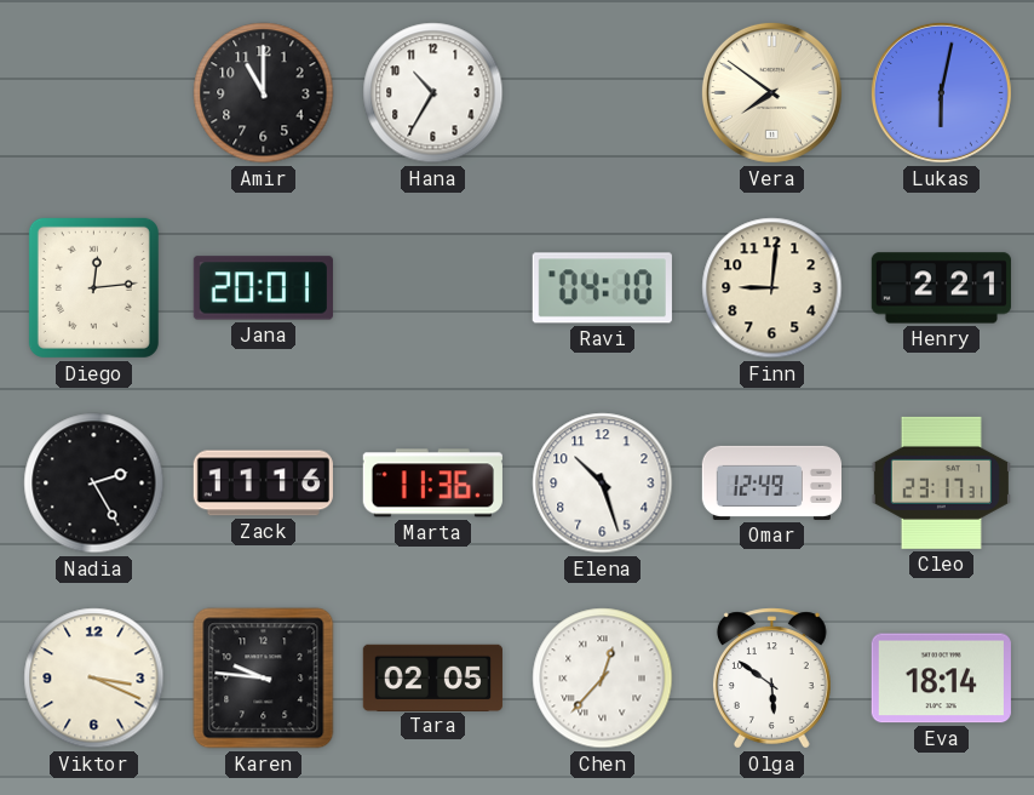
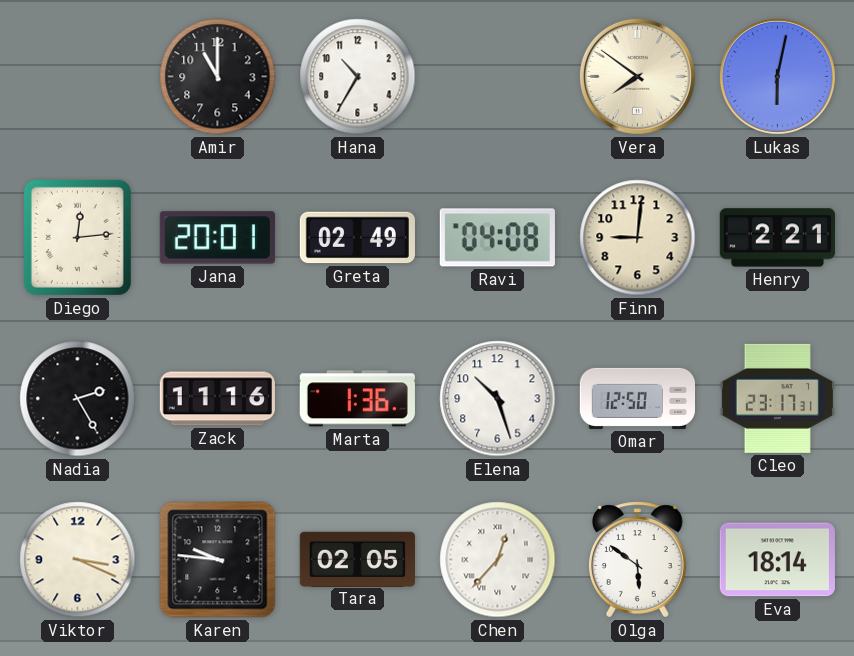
Greta: none -> 02:49
Ravi: 04:10 -> 04:08
Marta: 11:36 -> 1:36
Omar: 12:49 -> 12:50
